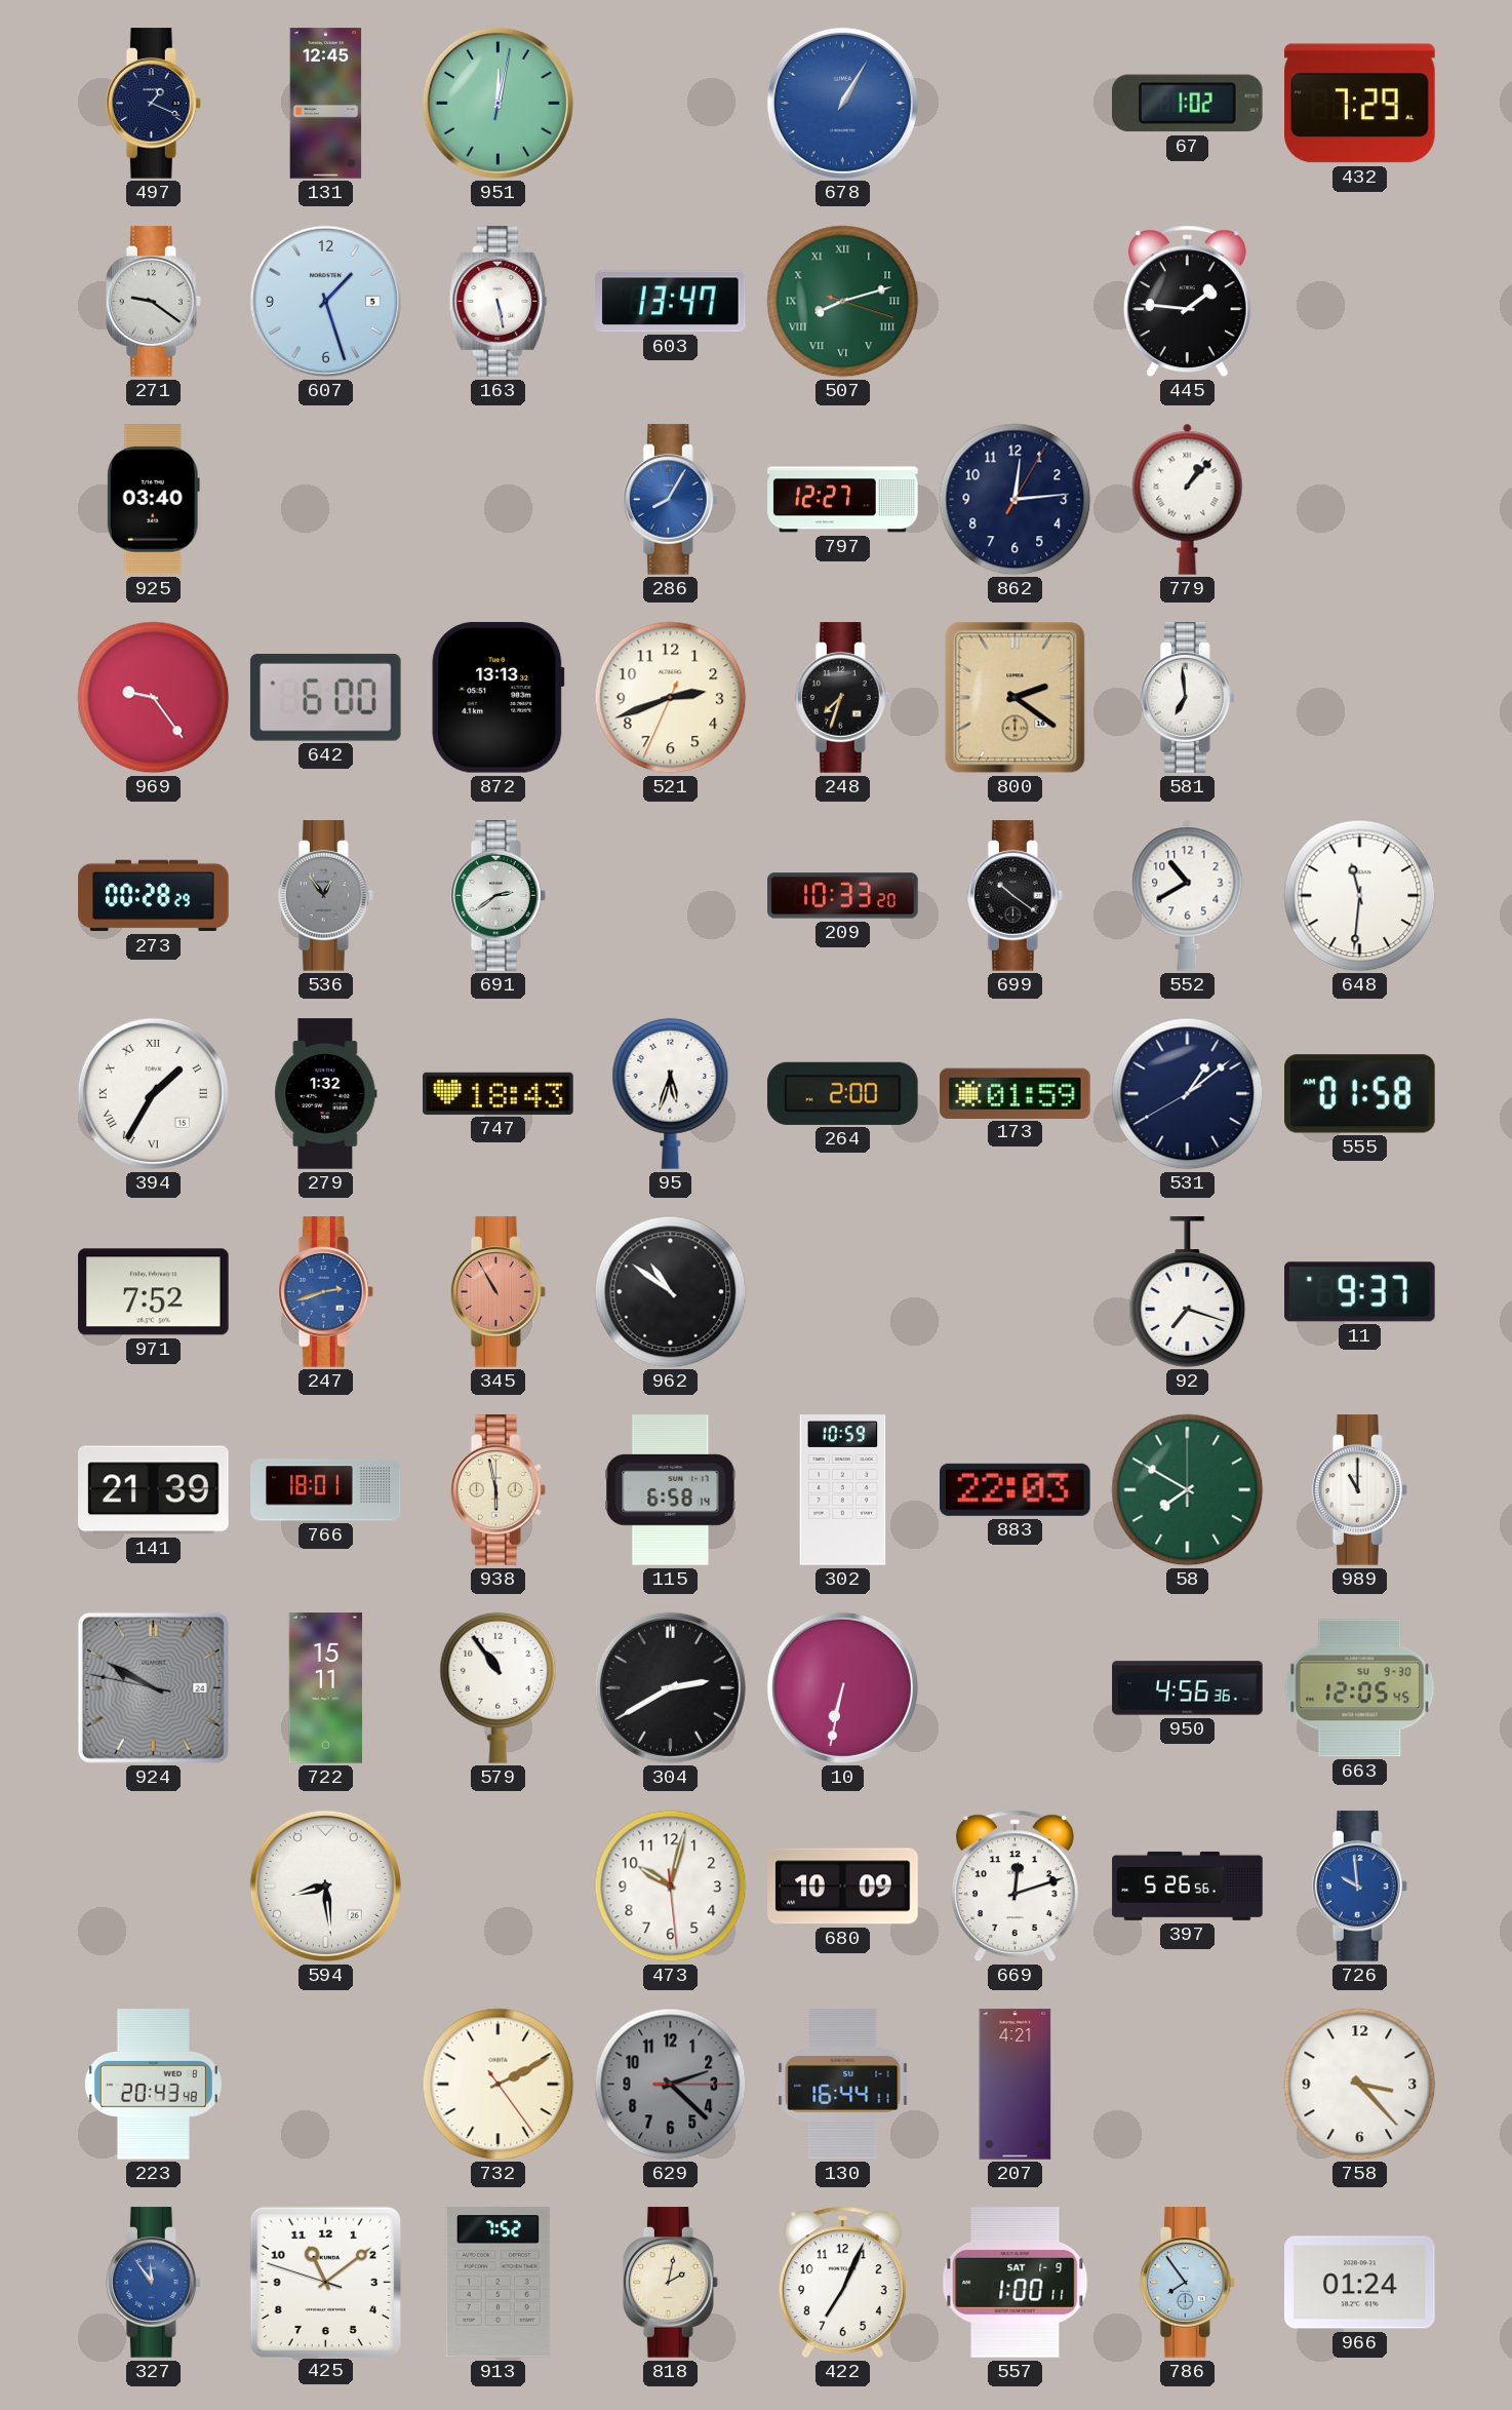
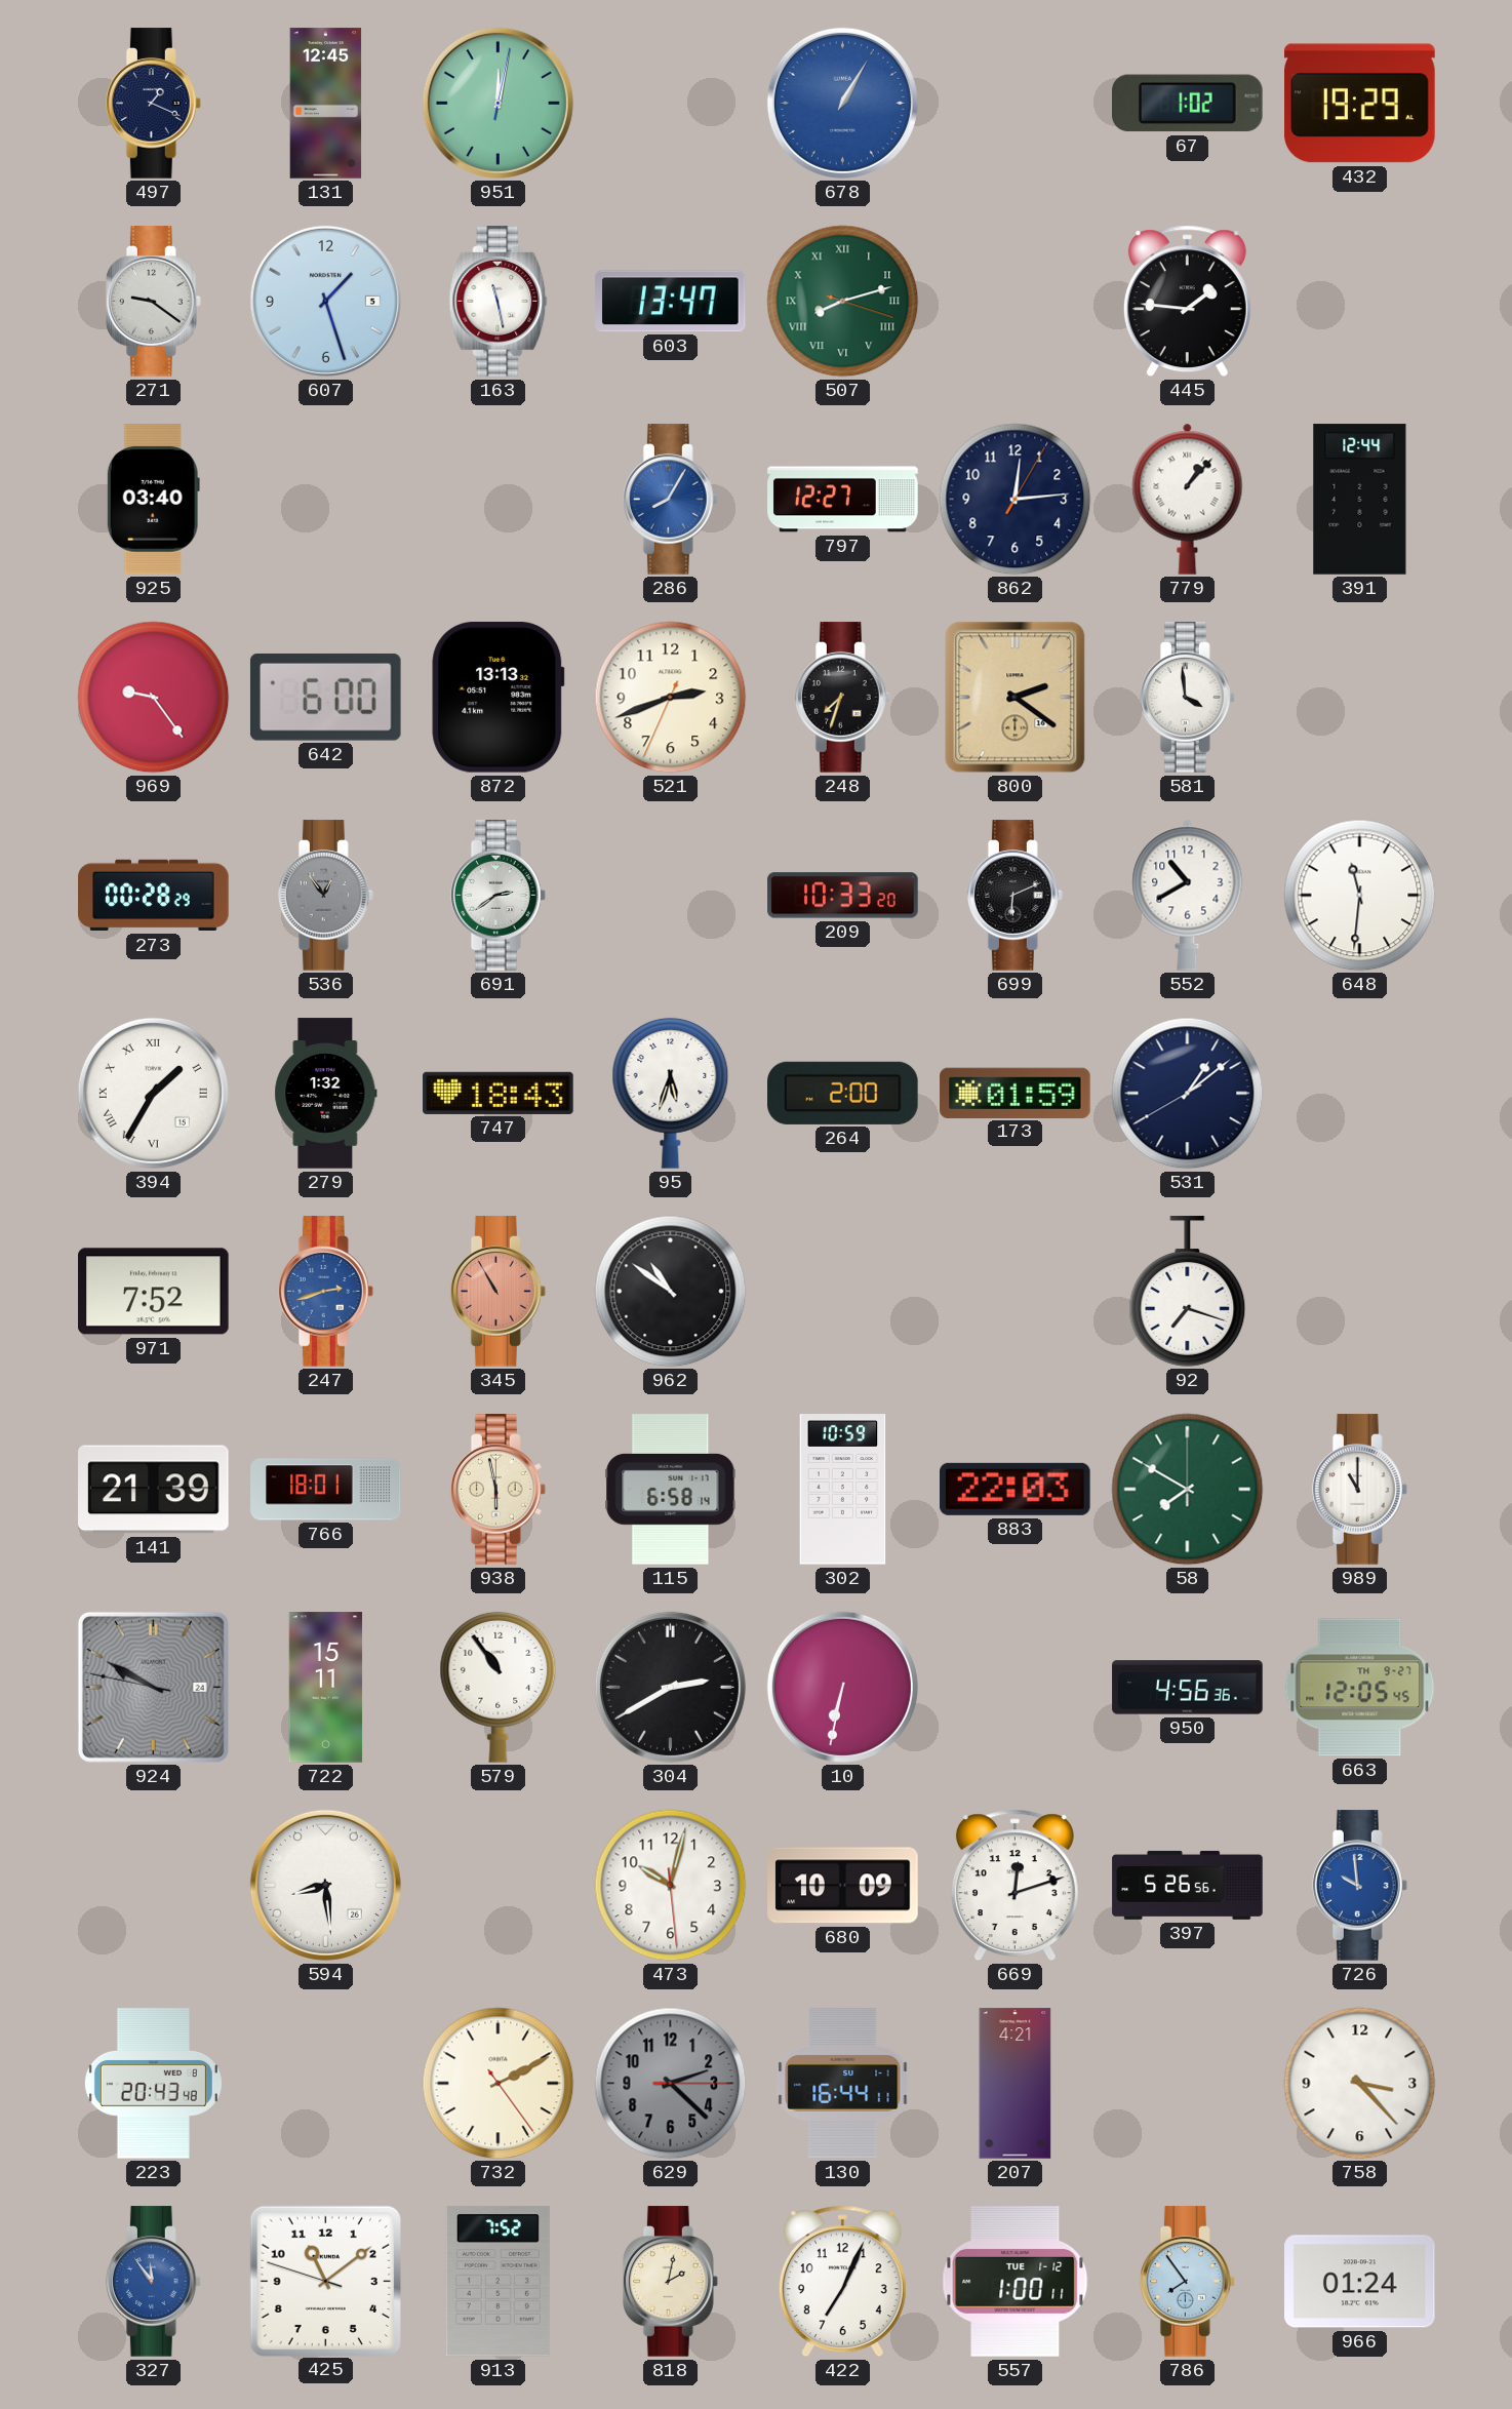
432: 7:29 -> 19:29
163: 5:28 -> 11:28
391: none -> 12:44
581: 6:59 -> 3:59
699: 10:21 -> 6:11
555: 01:58 -> none
11: 9:37 -> none
663 date: SU 9-30 -> TH 9-27
557 date: SAT 1-9 -> TUE 1-12
